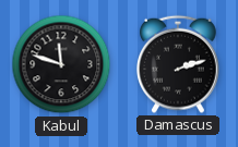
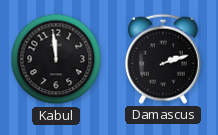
Kabul: 11:48 -> 11:59
